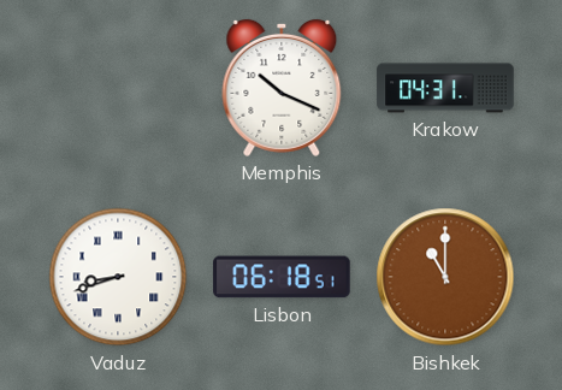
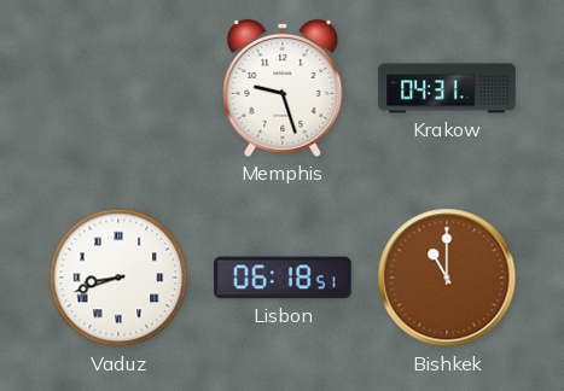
Memphis: 10:19 -> 9:27
